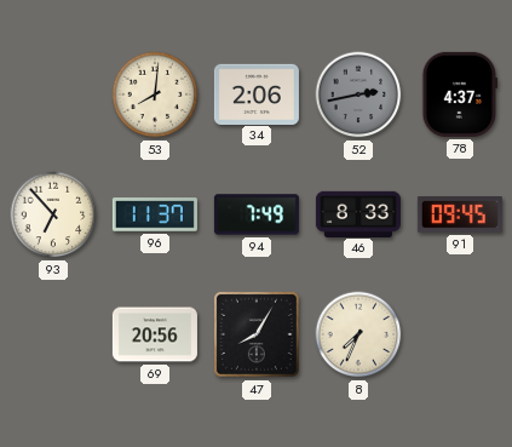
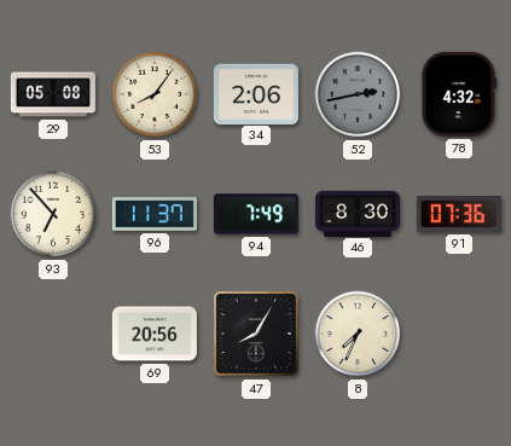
29: none -> 05:08
53: 8:01 -> 8:06
78: 4:37 -> 4:32
46: 8:33 -> 8:30
91: 09:45 -> 07:36
